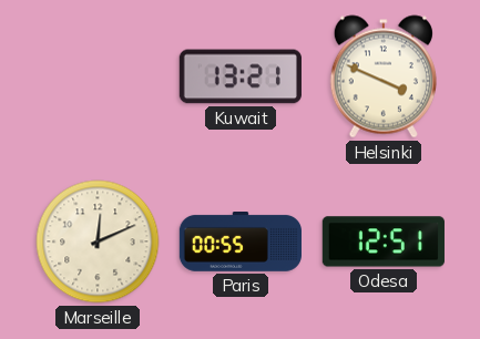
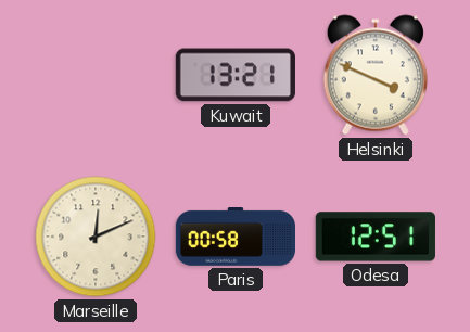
Paris: 00:55 -> 00:58
